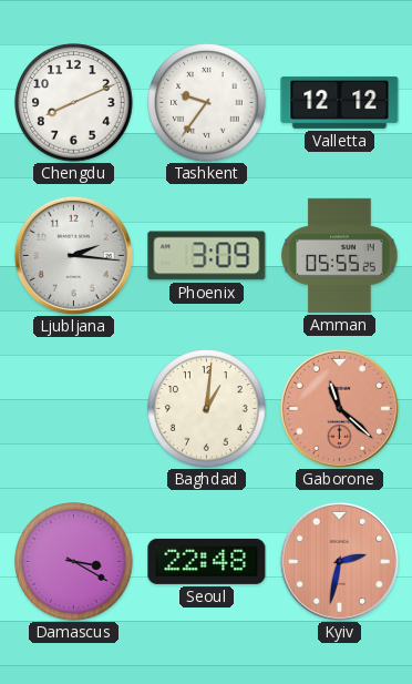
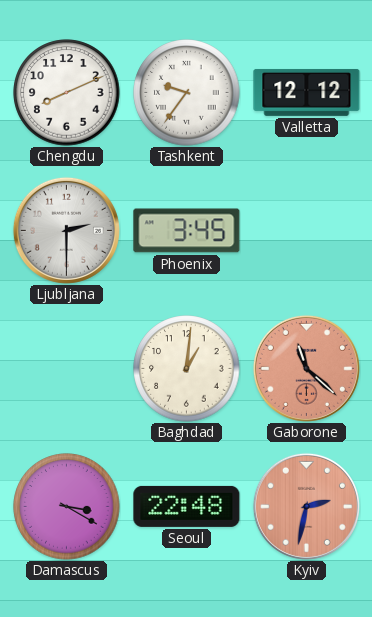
Ljubljana: 2:16 -> 2:30
Phoenix: 3:09 -> 3:45
Amman: 05:55 -> none
